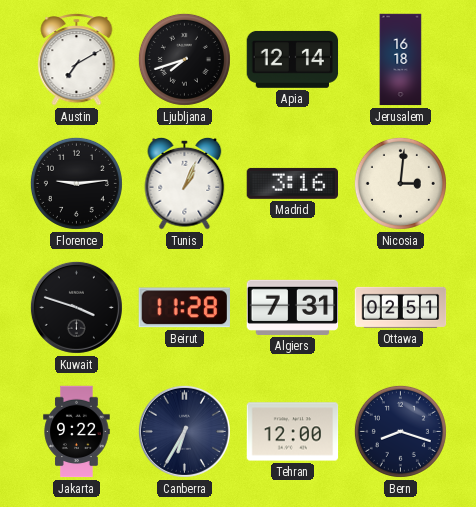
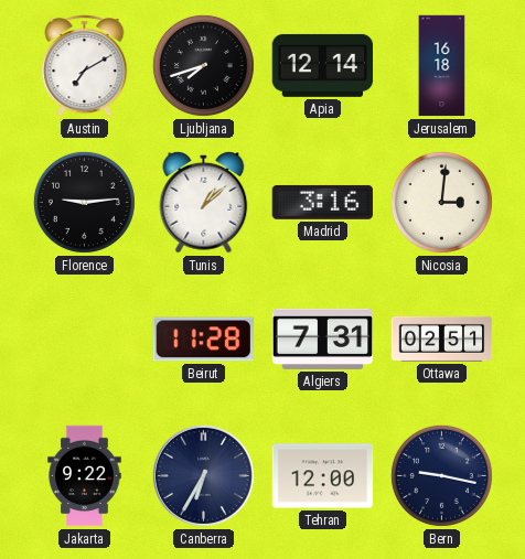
Tunis: 1:04 -> 1:08
Kuwait: 3:48 -> none
Bern: 8:18 -> 9:17
